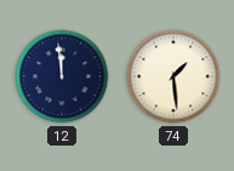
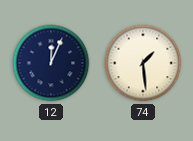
12: 11:59 -> 12:04
